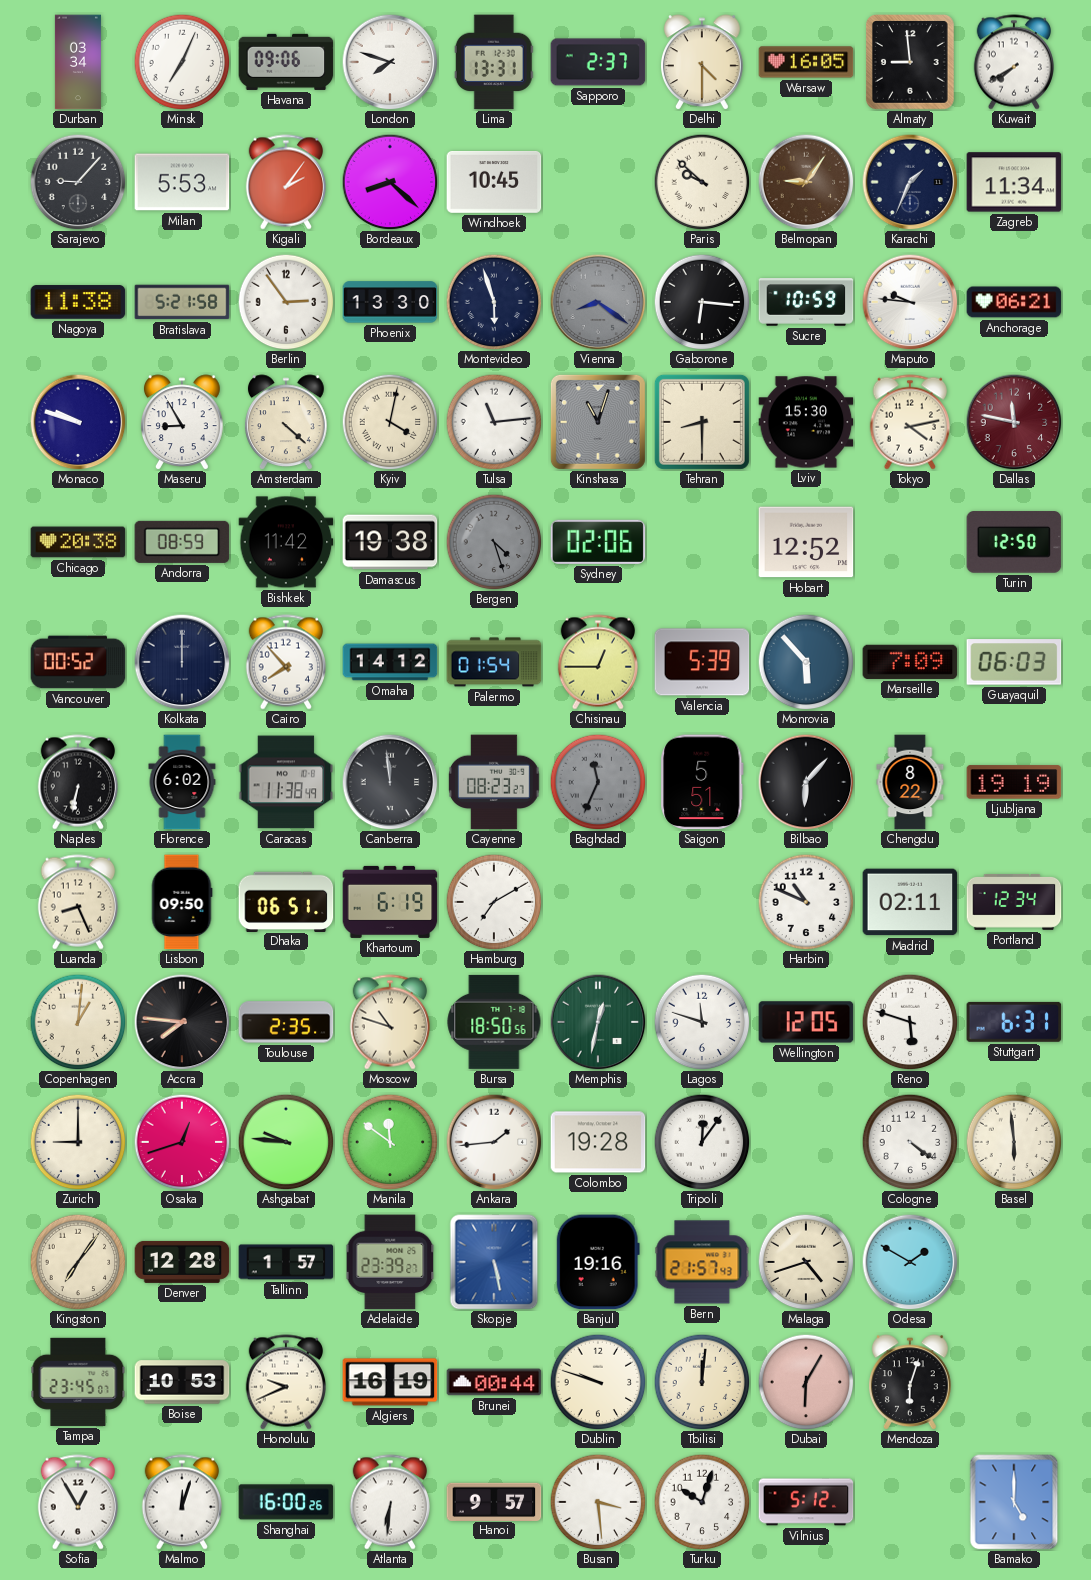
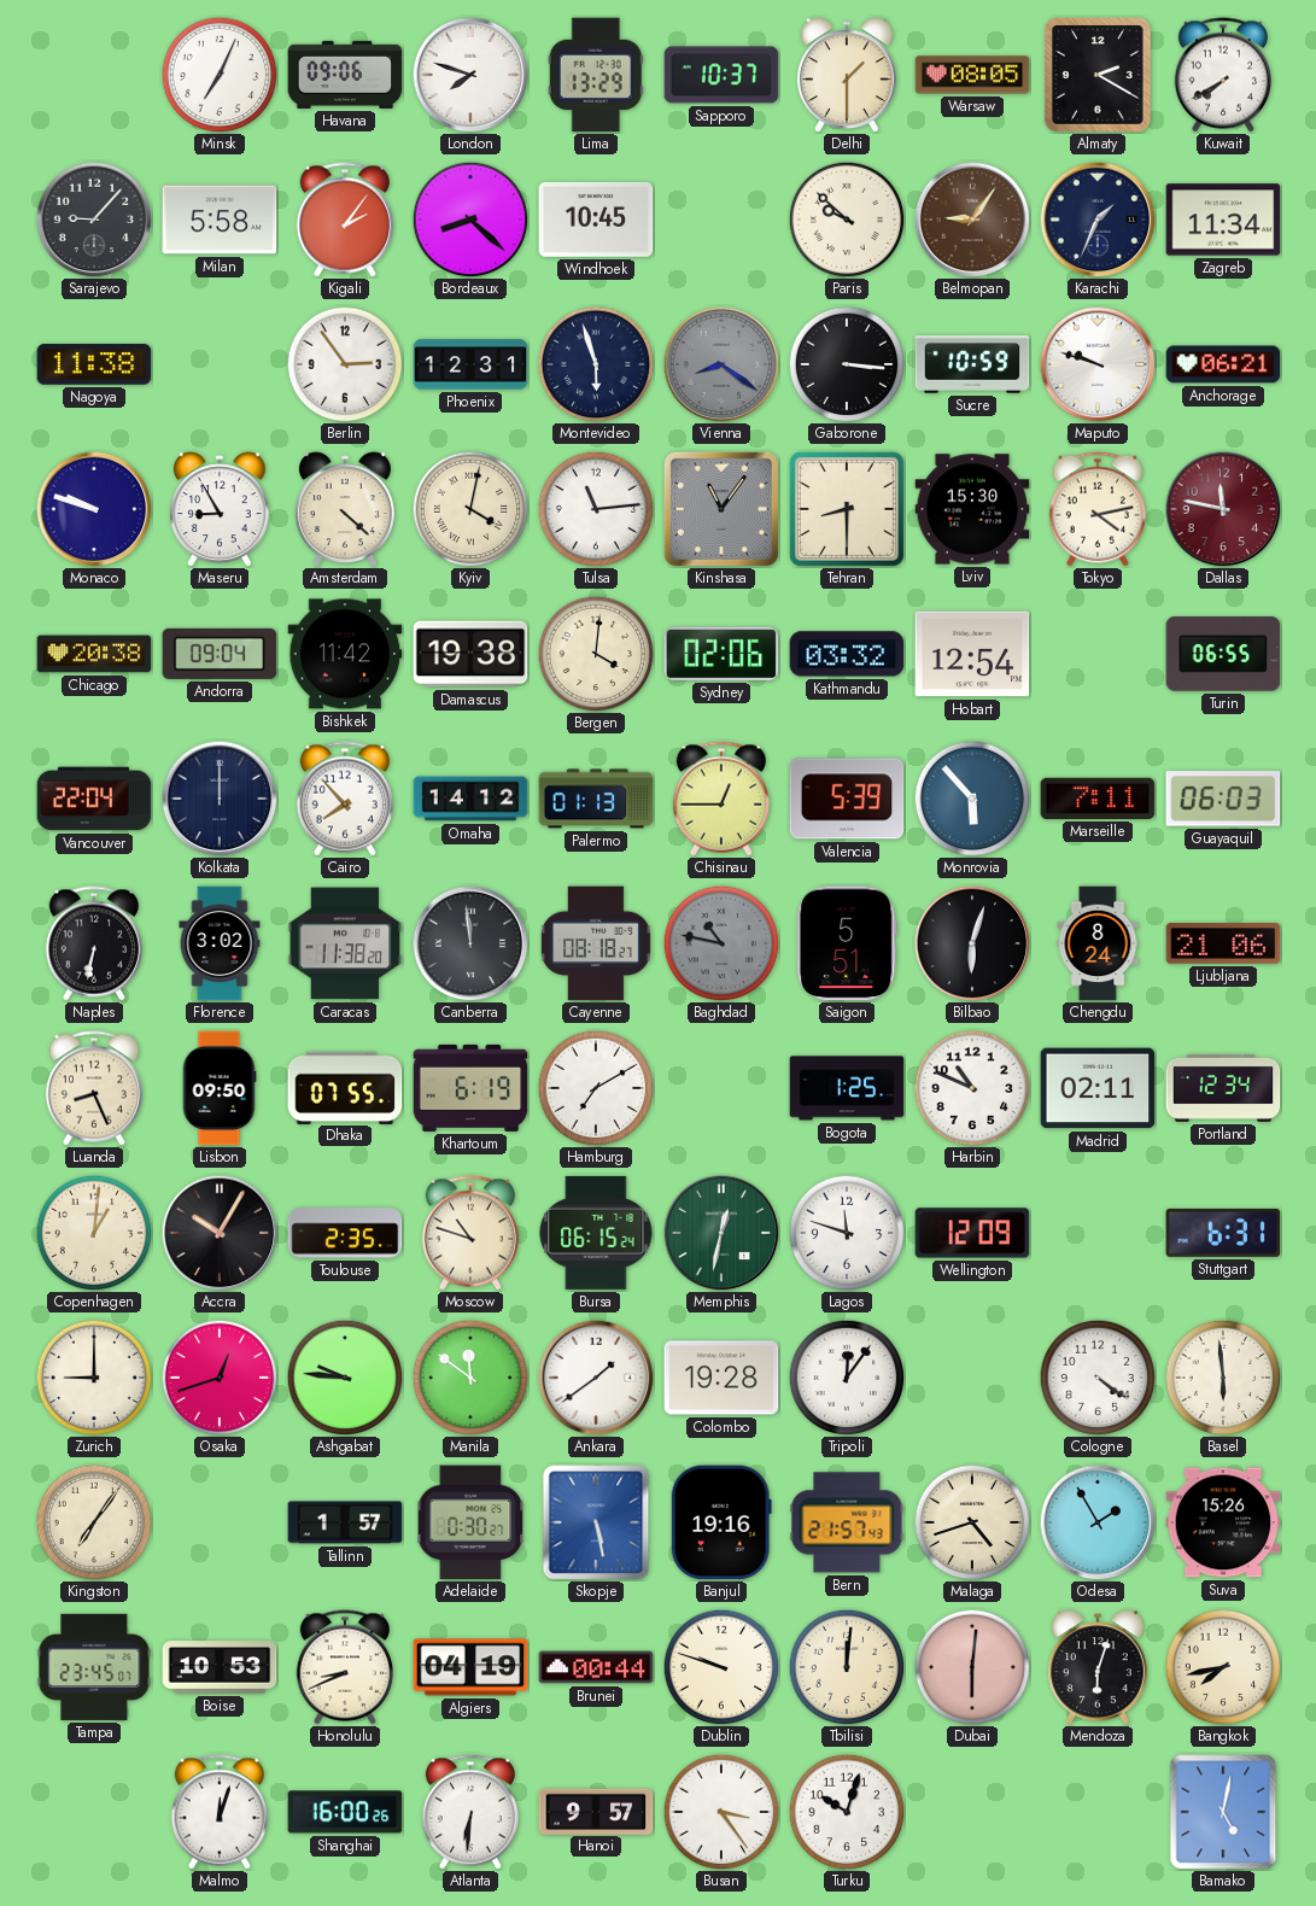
Durban: 03:34 -> none
Lima: 13:31 -> 13:29
Sapporo: 2:37 -> 10:37
Delhi: 4:30 -> 1:30
Warsaw: 16:05 -> 08:05
Almaty: 8:59 -> 2:20
Milan: 5:53 -> 5:58
Bratislava: 5:21 -> none
Phoenix: 13:30 -> 12:31
Gaborone: 6:16 -> 3:16
Maputo: 9:46 -> 9:48
Kinshasa: 11:03 -> 11:06
Andorra: 08:59 -> 09:04
Bergen: 4:27 -> 4:01
Bergen dial: grey -> cream
Kathmandu: none -> 03:32
Hobart: 12:52 -> 12:54
Turin: 12:50 -> 06:55
Vancouver: 00:52 -> 22:04
Palermo: 01:54 -> 01:13
Marseille: 7:09 -> 7:11
Florence: 6:02 -> 3:02
Caracas: 11:38:49 -> 11:38:20
Cayenne: 08:23 -> 08:18
Baghdad: 11:34 -> 10:47
Bilbao: 6:07 -> 6:03
Chengdu: 8:22 -> 8:24
Ljubljana: 19:19 -> 21:06
Dhaka: 06:51 -> 07:55
Bogota: none -> 1:25
Accra: 7:46 -> 10:05
Bursa: 18:50 -> 06:15
Wellington: 12:05 -> 12:09
Reno: 5:48 -> none
Ankara: 1:44 -> 1:39
Denver: 12:28 -> none
Adelaide: 23:39 -> 0:30
Odesa: 1:50 -> 1:55
Suva: none -> 15:26
Honolulu: 9:41 -> 8:41
Algiers: 16:19 -> 04:19
Dubai: 6:05 -> 6:01
Bangkok: none -> 7:43
Sofia: 12:55 -> none
Busan: 3:29 -> 3:24
Vilnius: 5:12 -> none
Bamako: 5:00 -> 5:02
